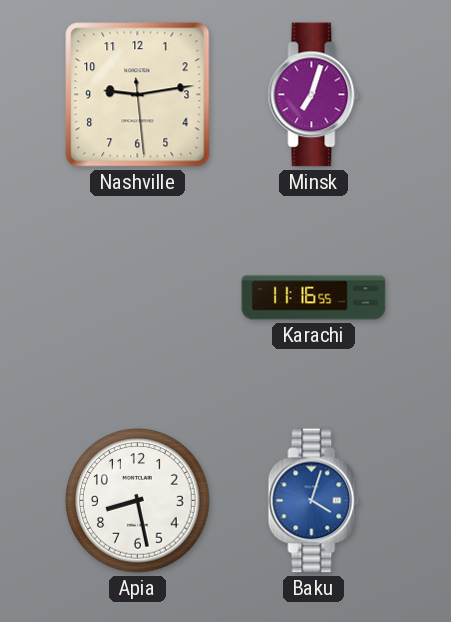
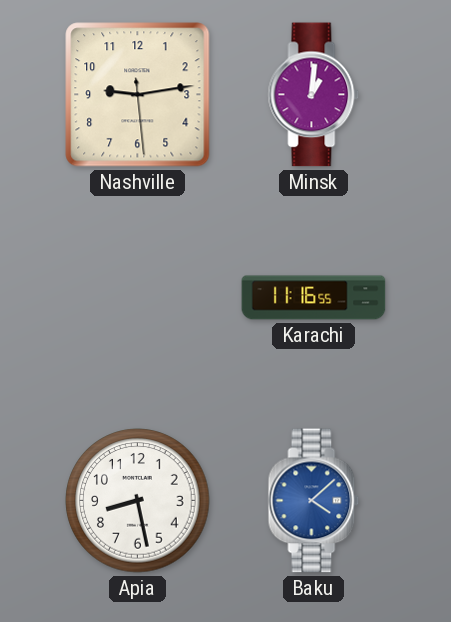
Minsk: 7:03 -> 1:01
Baku: 4:03 -> 4:08
